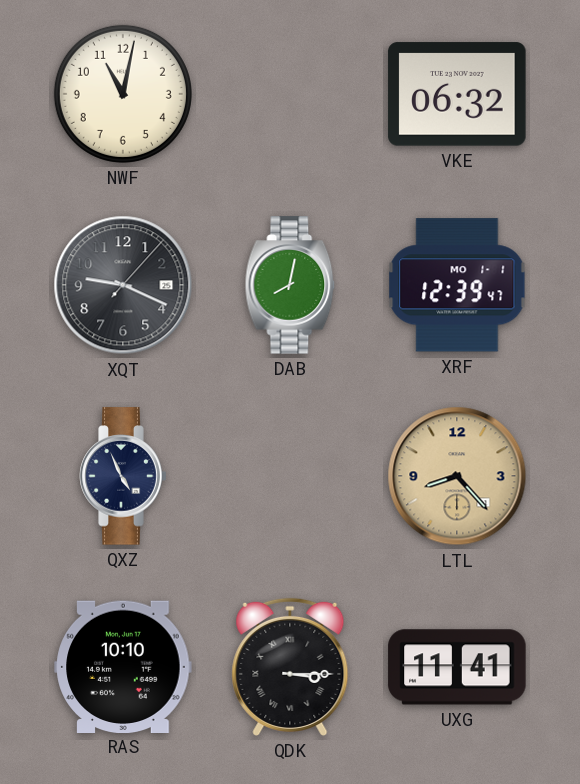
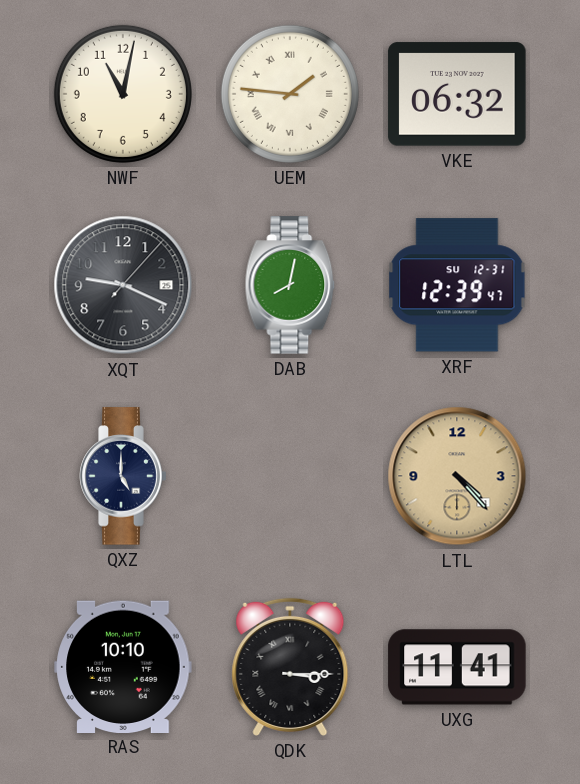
UEM: none -> 1:46
XRF date: MO 1-1 -> SU 12-31
QXZ: 4:56 -> 5:00
LTL: 8:23 -> 4:23
